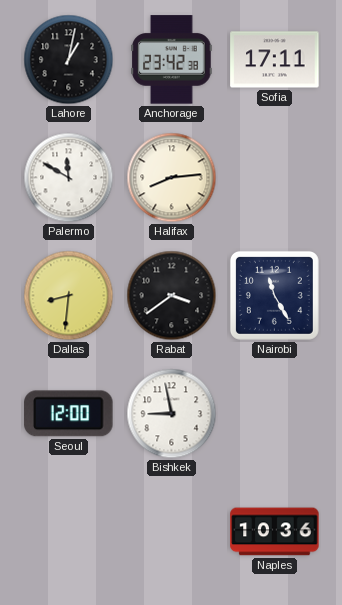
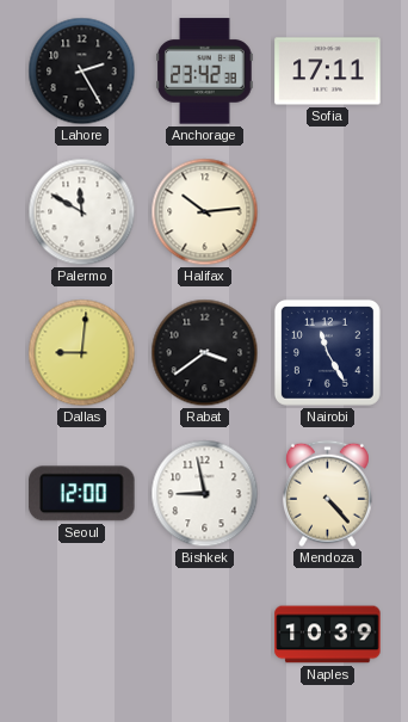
Lahore: 1:02 -> 2:25
Halifax: 8:14 -> 10:14
Dallas: 8:31 -> 9:01
Mendoza: none -> 4:23
Naples: 10:36 -> 10:39
